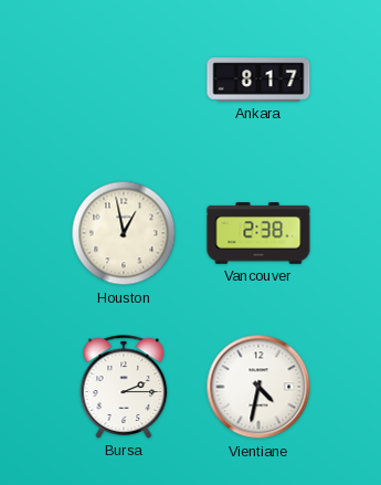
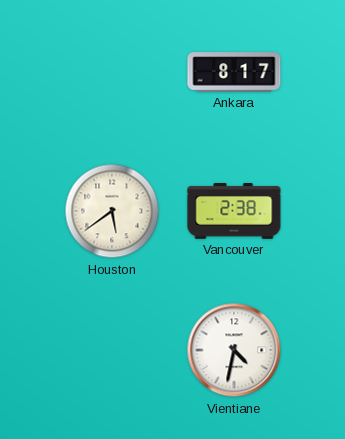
Houston: 12:58 -> 5:39
Bursa: 2:15 -> none
